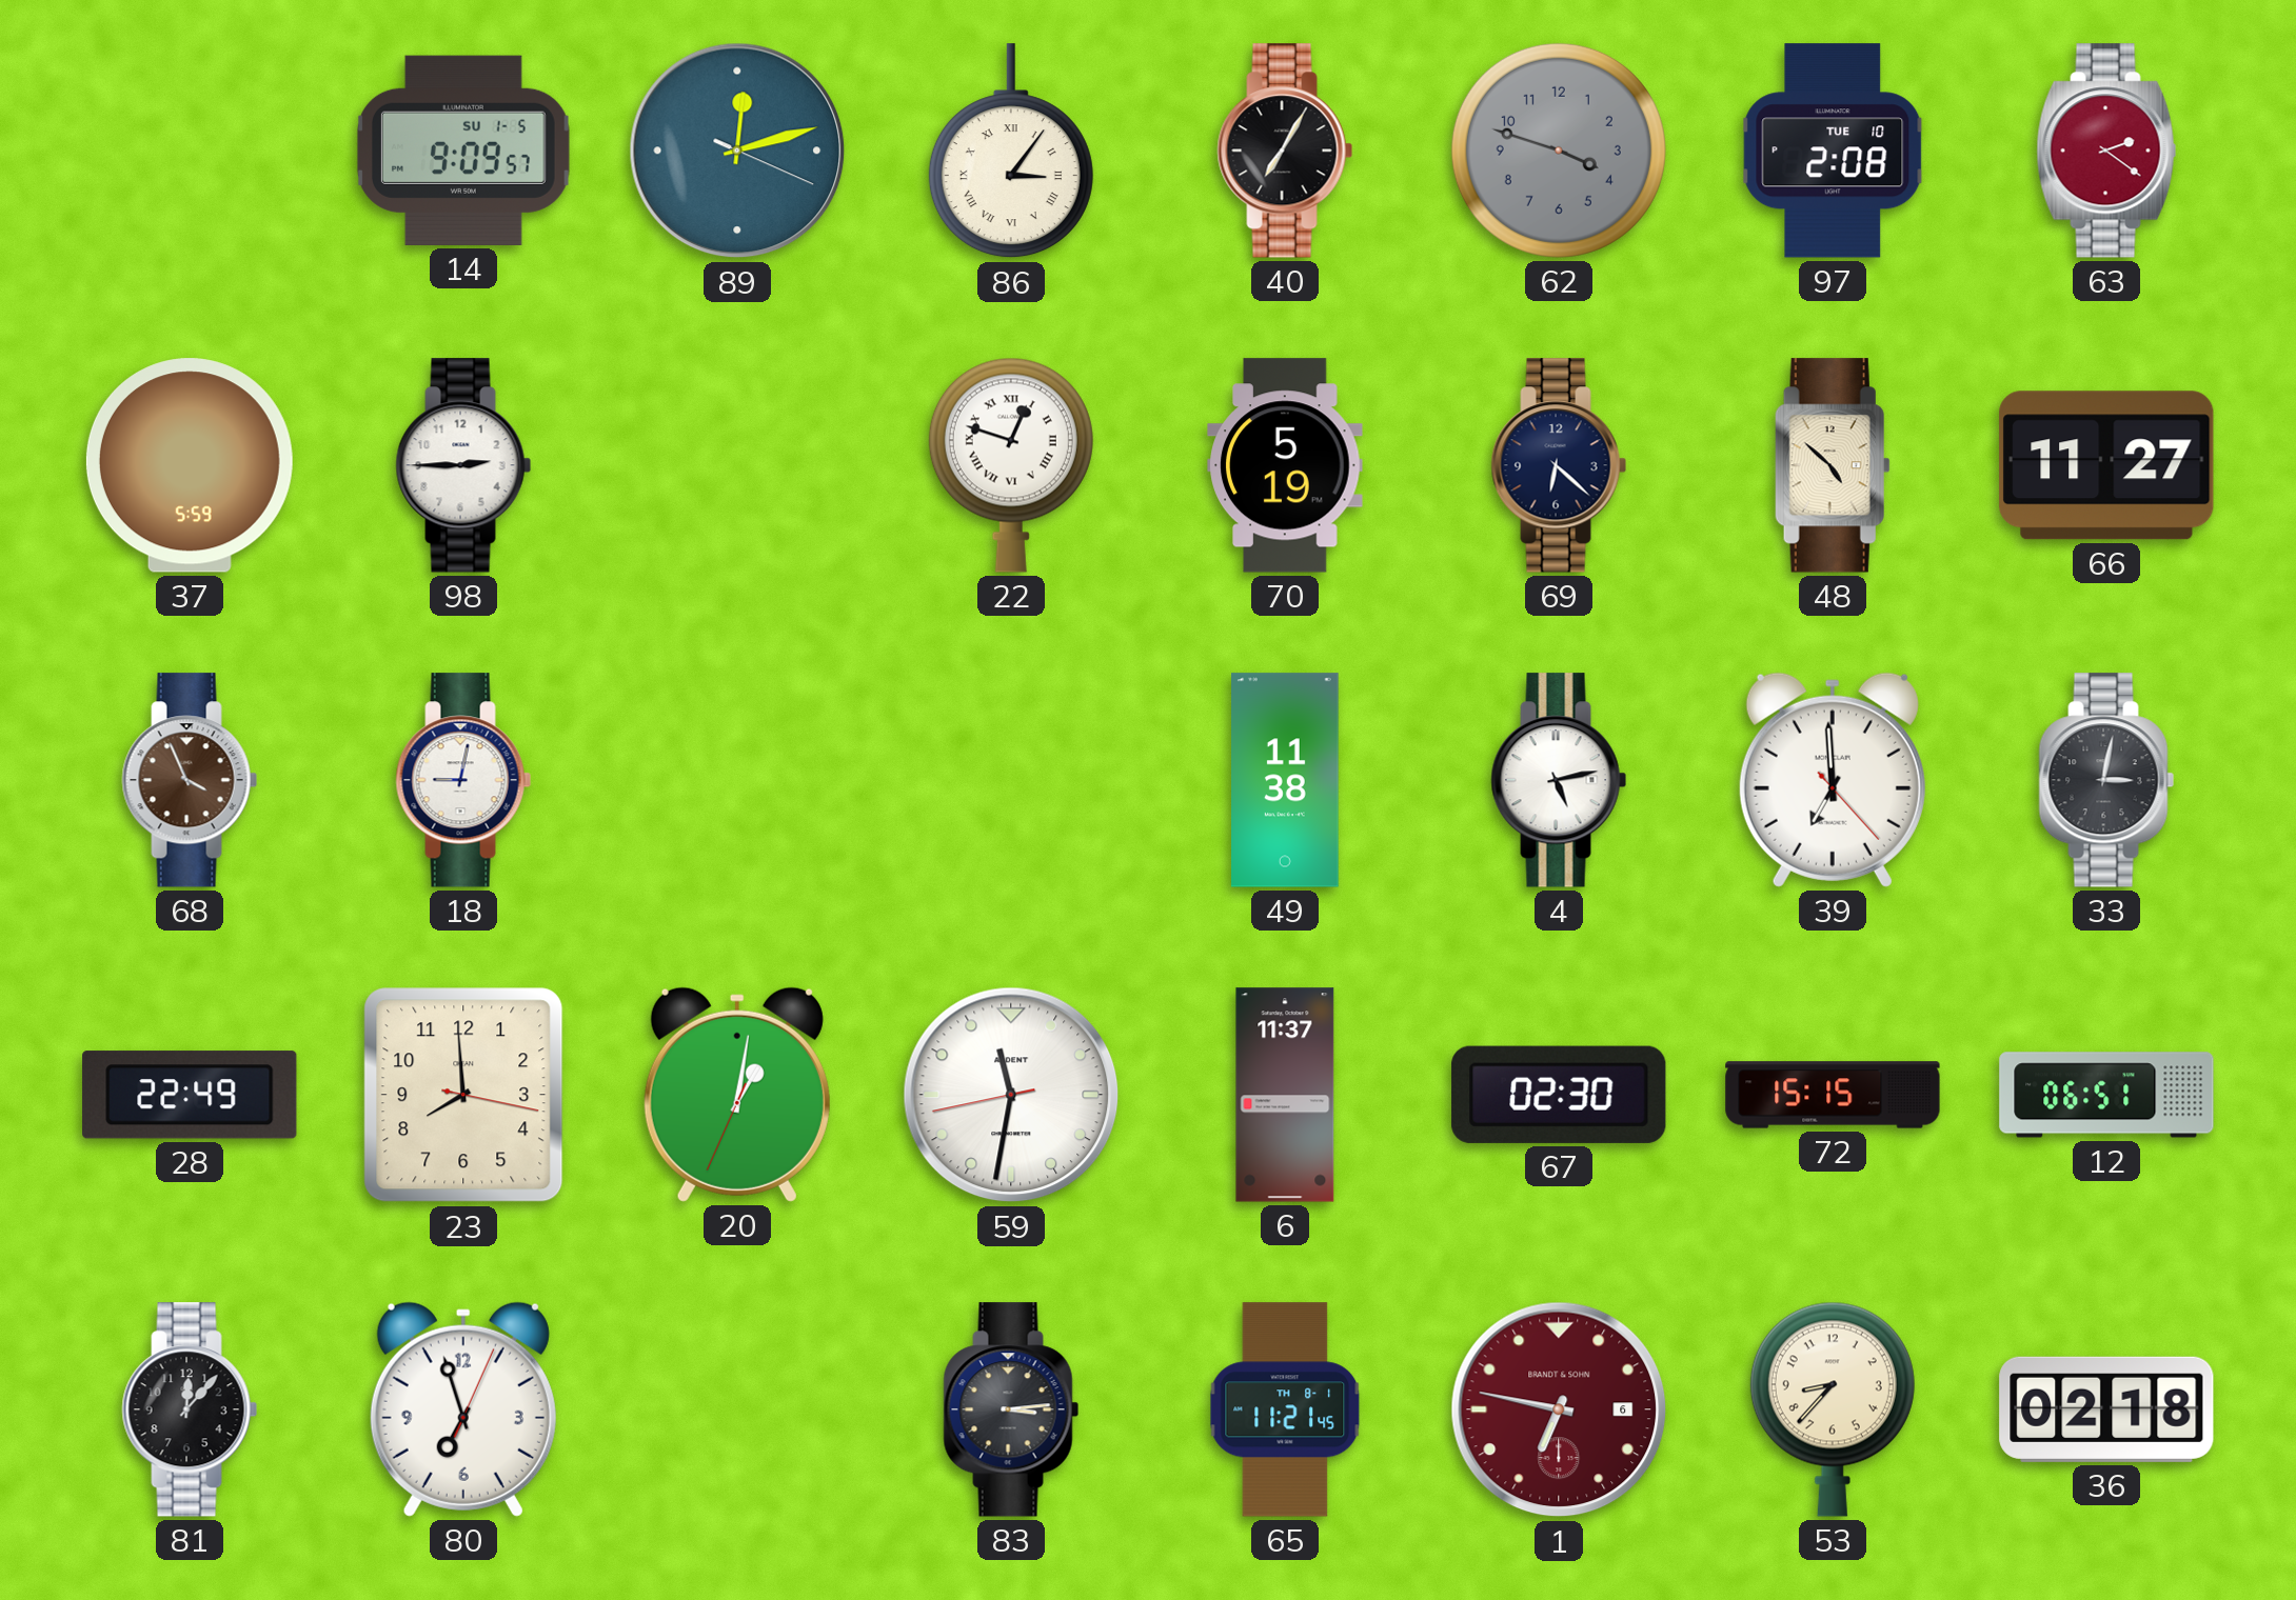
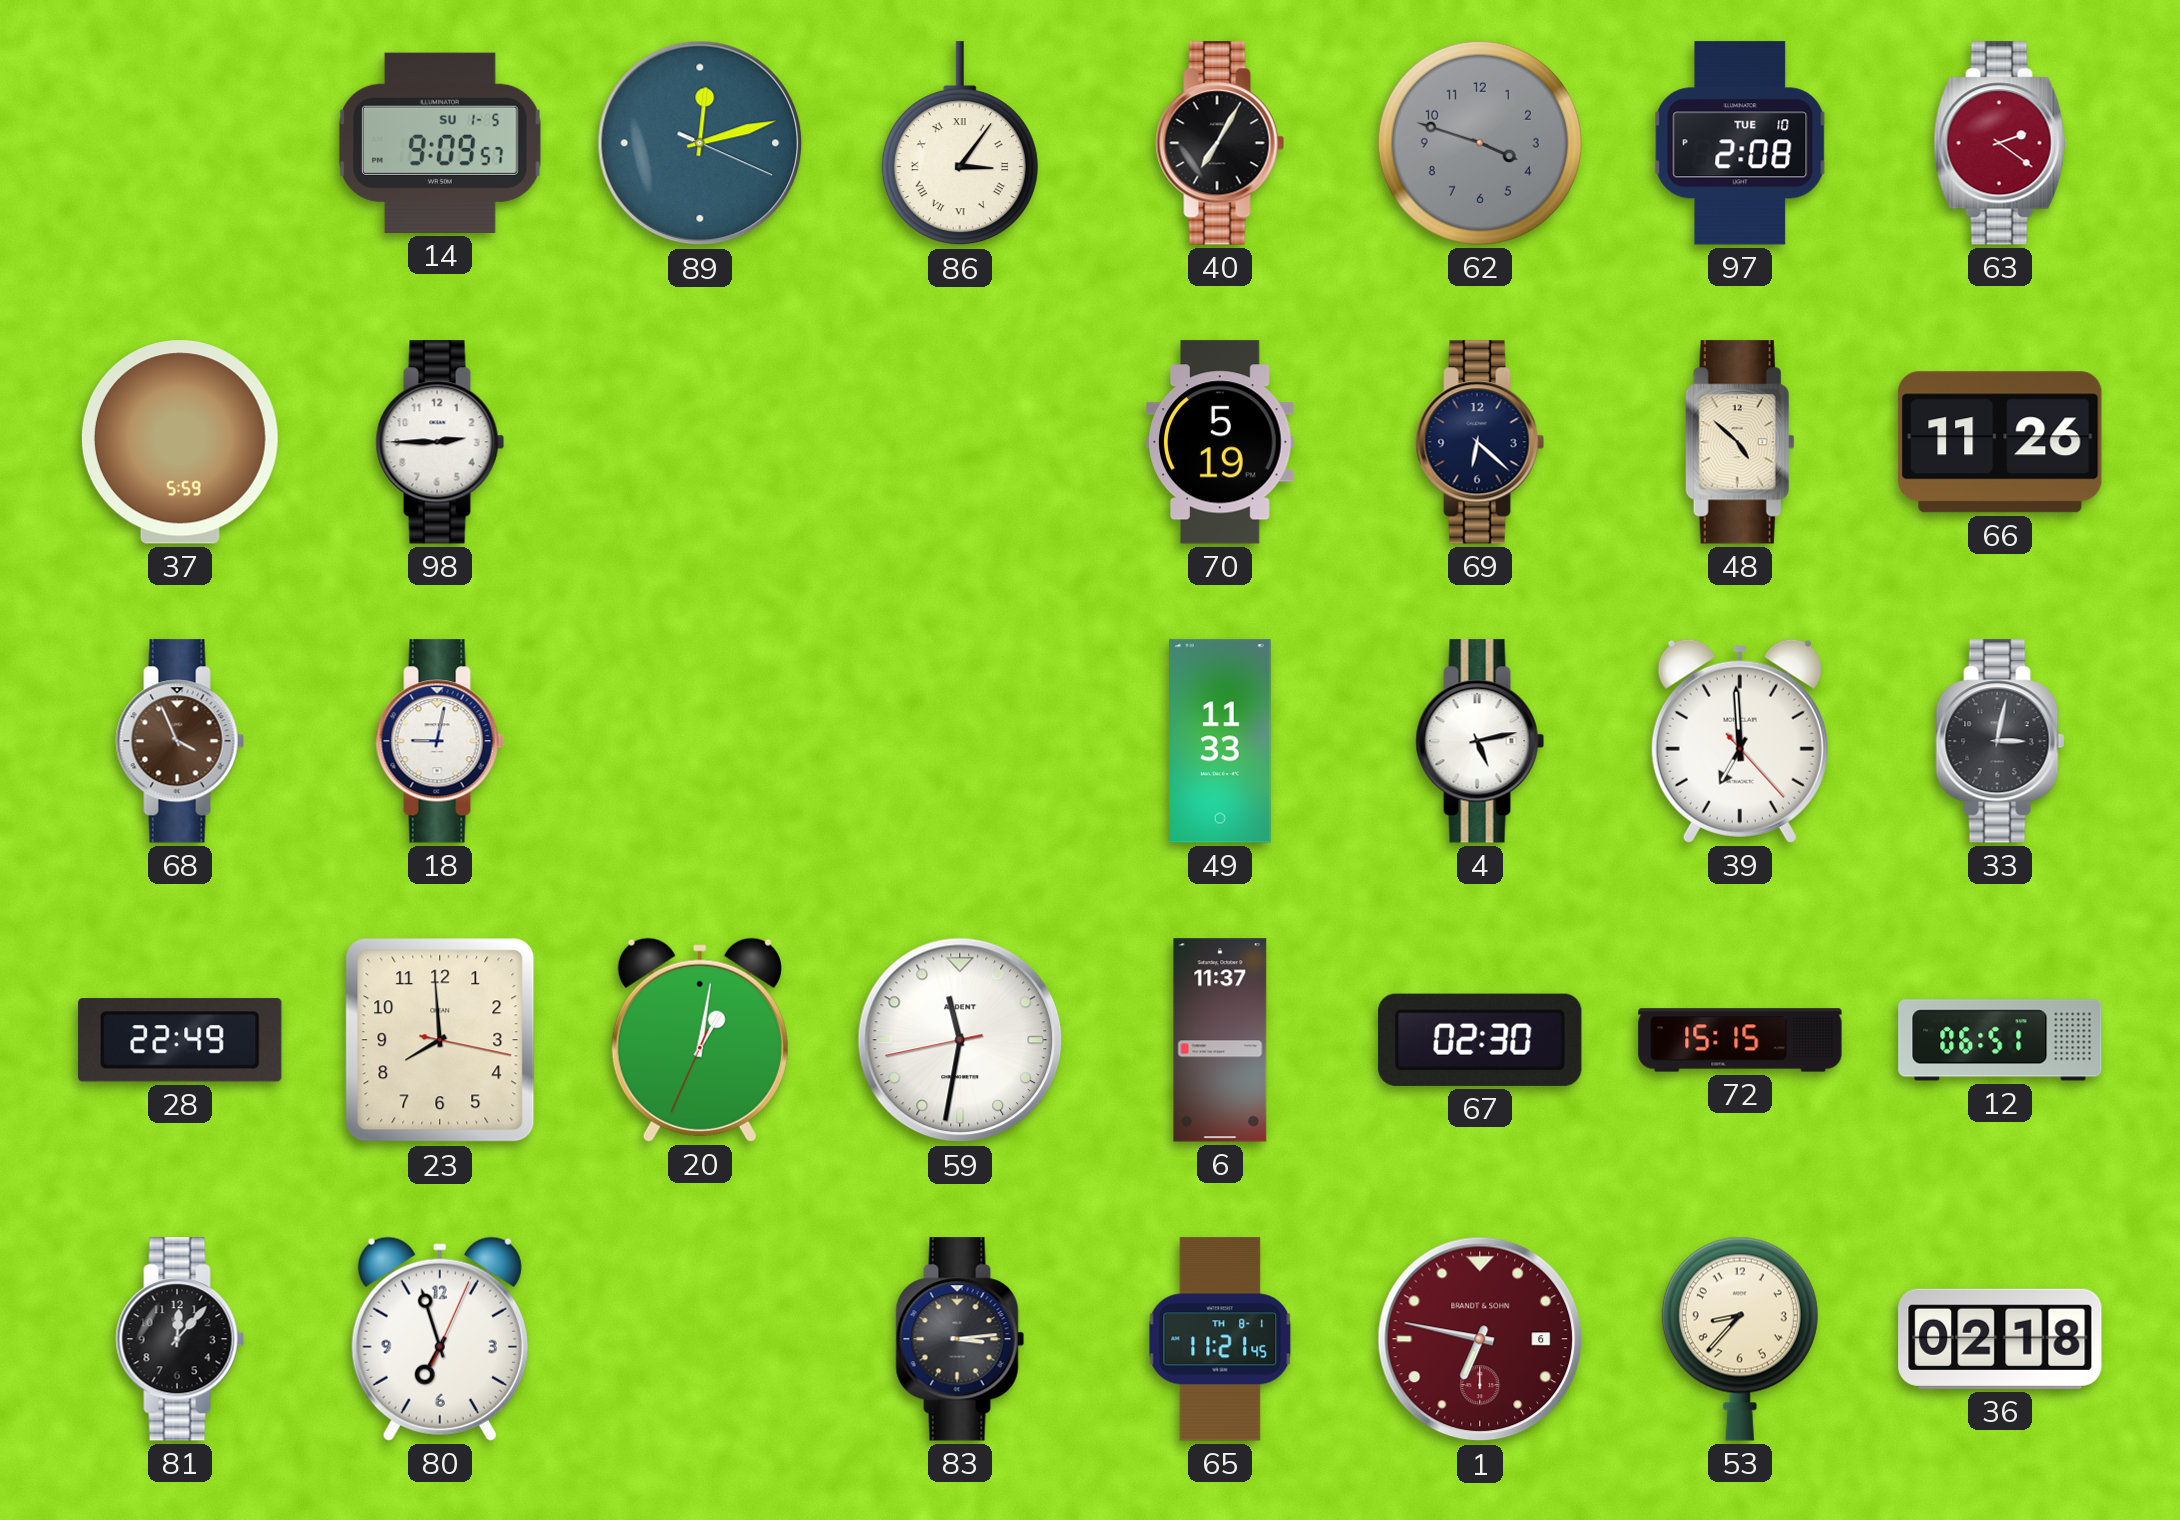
22: 12:48 -> none
66: 11:27 -> 11:26
49: 11:38 -> 11:33
